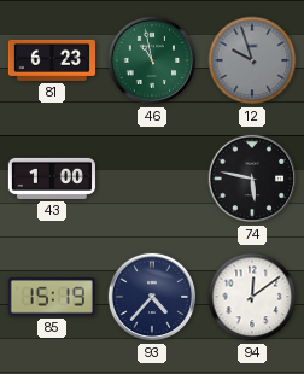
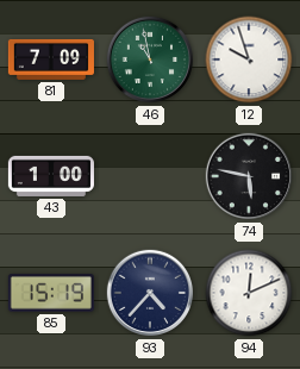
81: 6:23 -> 7:09
12 dial: grey -> white
94: 12:09 -> 12:11
